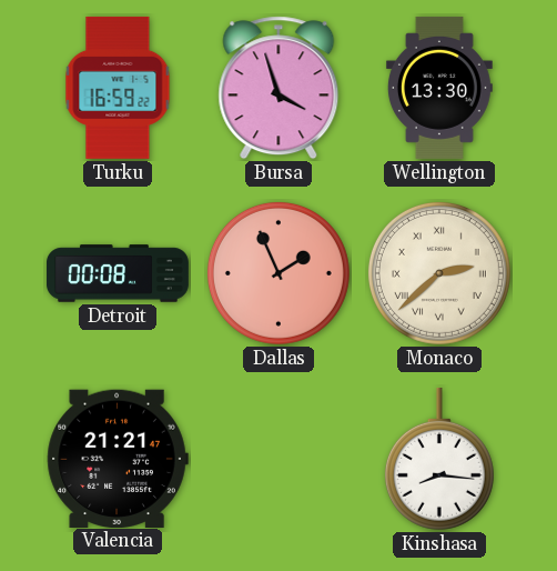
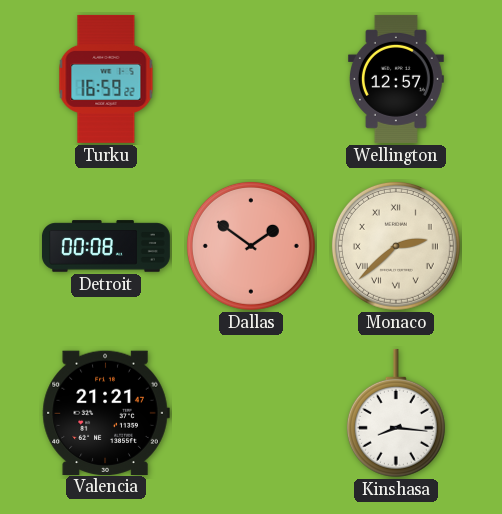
Bursa: 3:57 -> none
Wellington: 13:30 -> 12:57
Dallas: 1:56 -> 1:51
